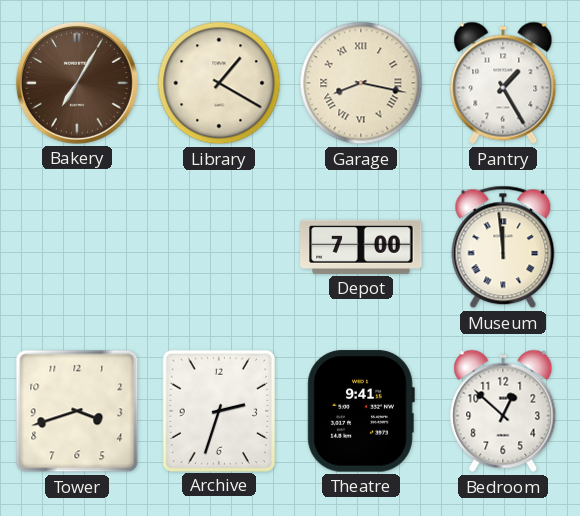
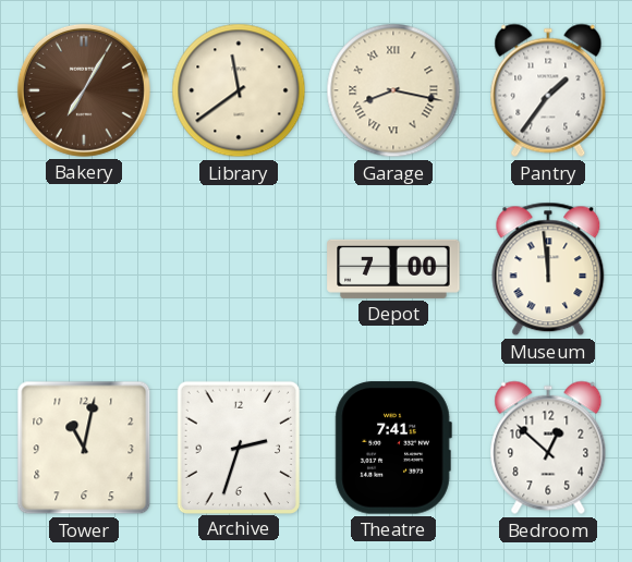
Library: 1:20 -> 11:39
Pantry: 1:25 -> 1:36
Tower: 3:42 -> 11:02
Theatre: 9:41 -> 7:41
